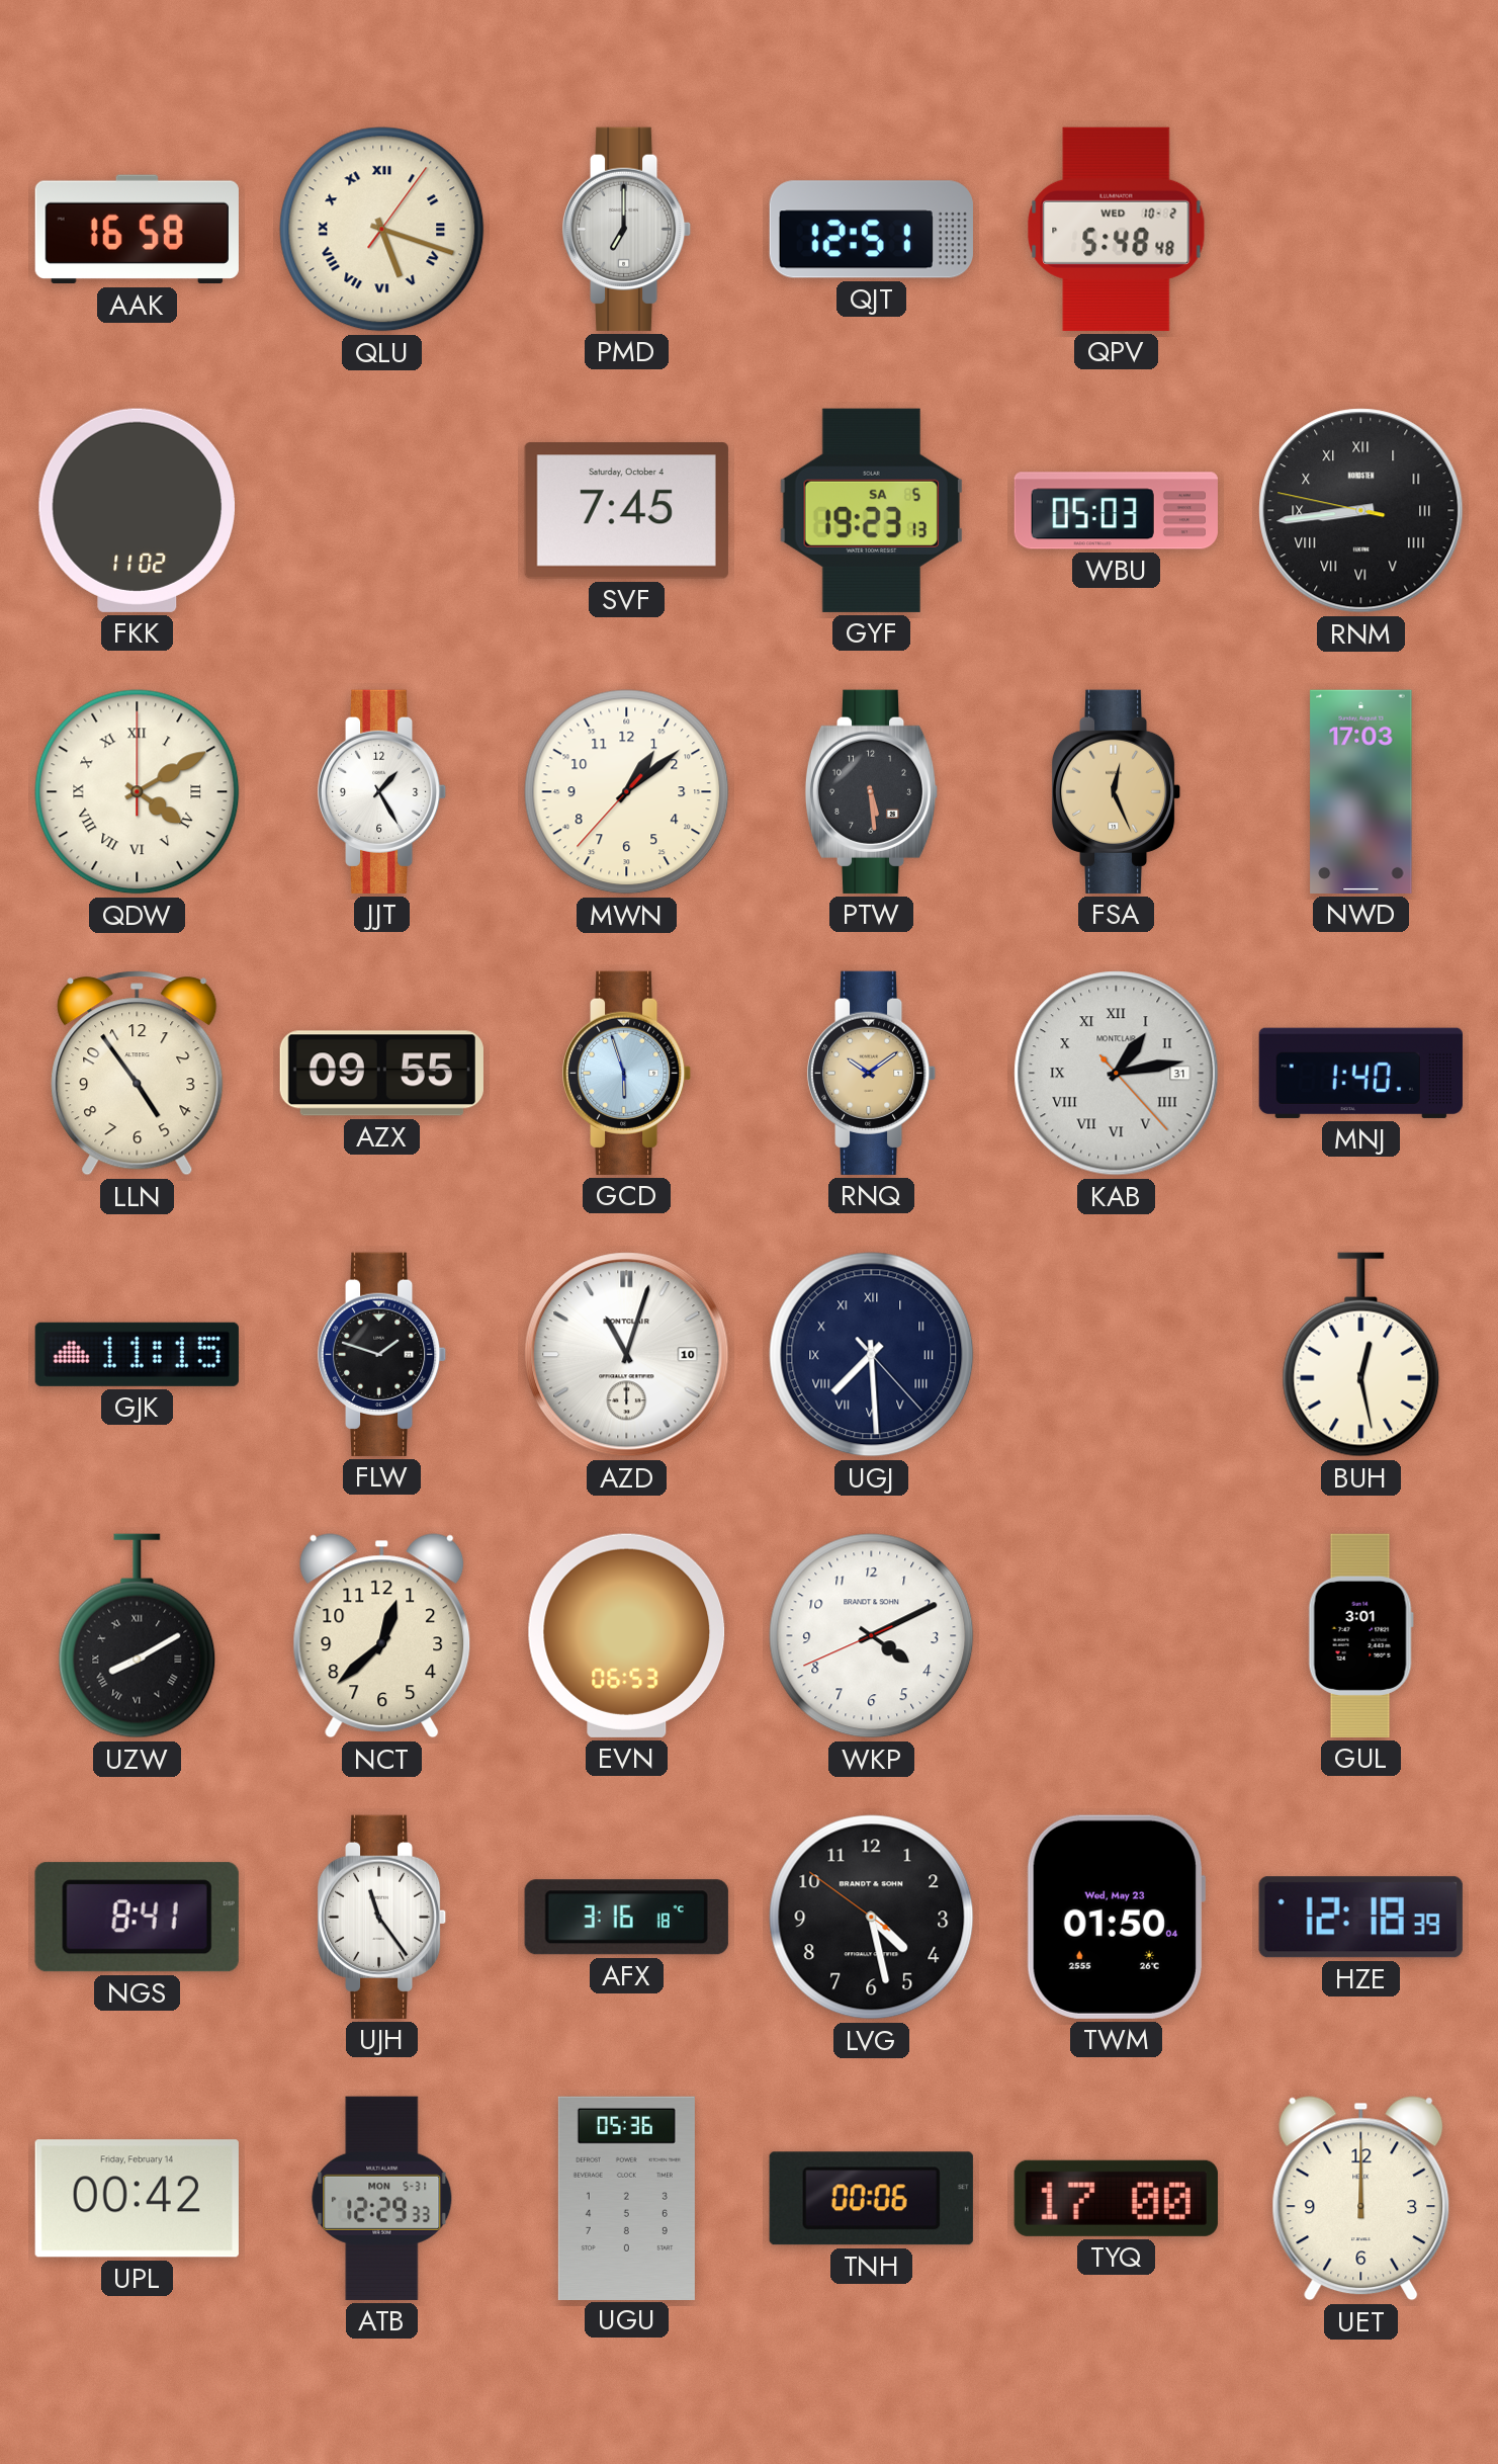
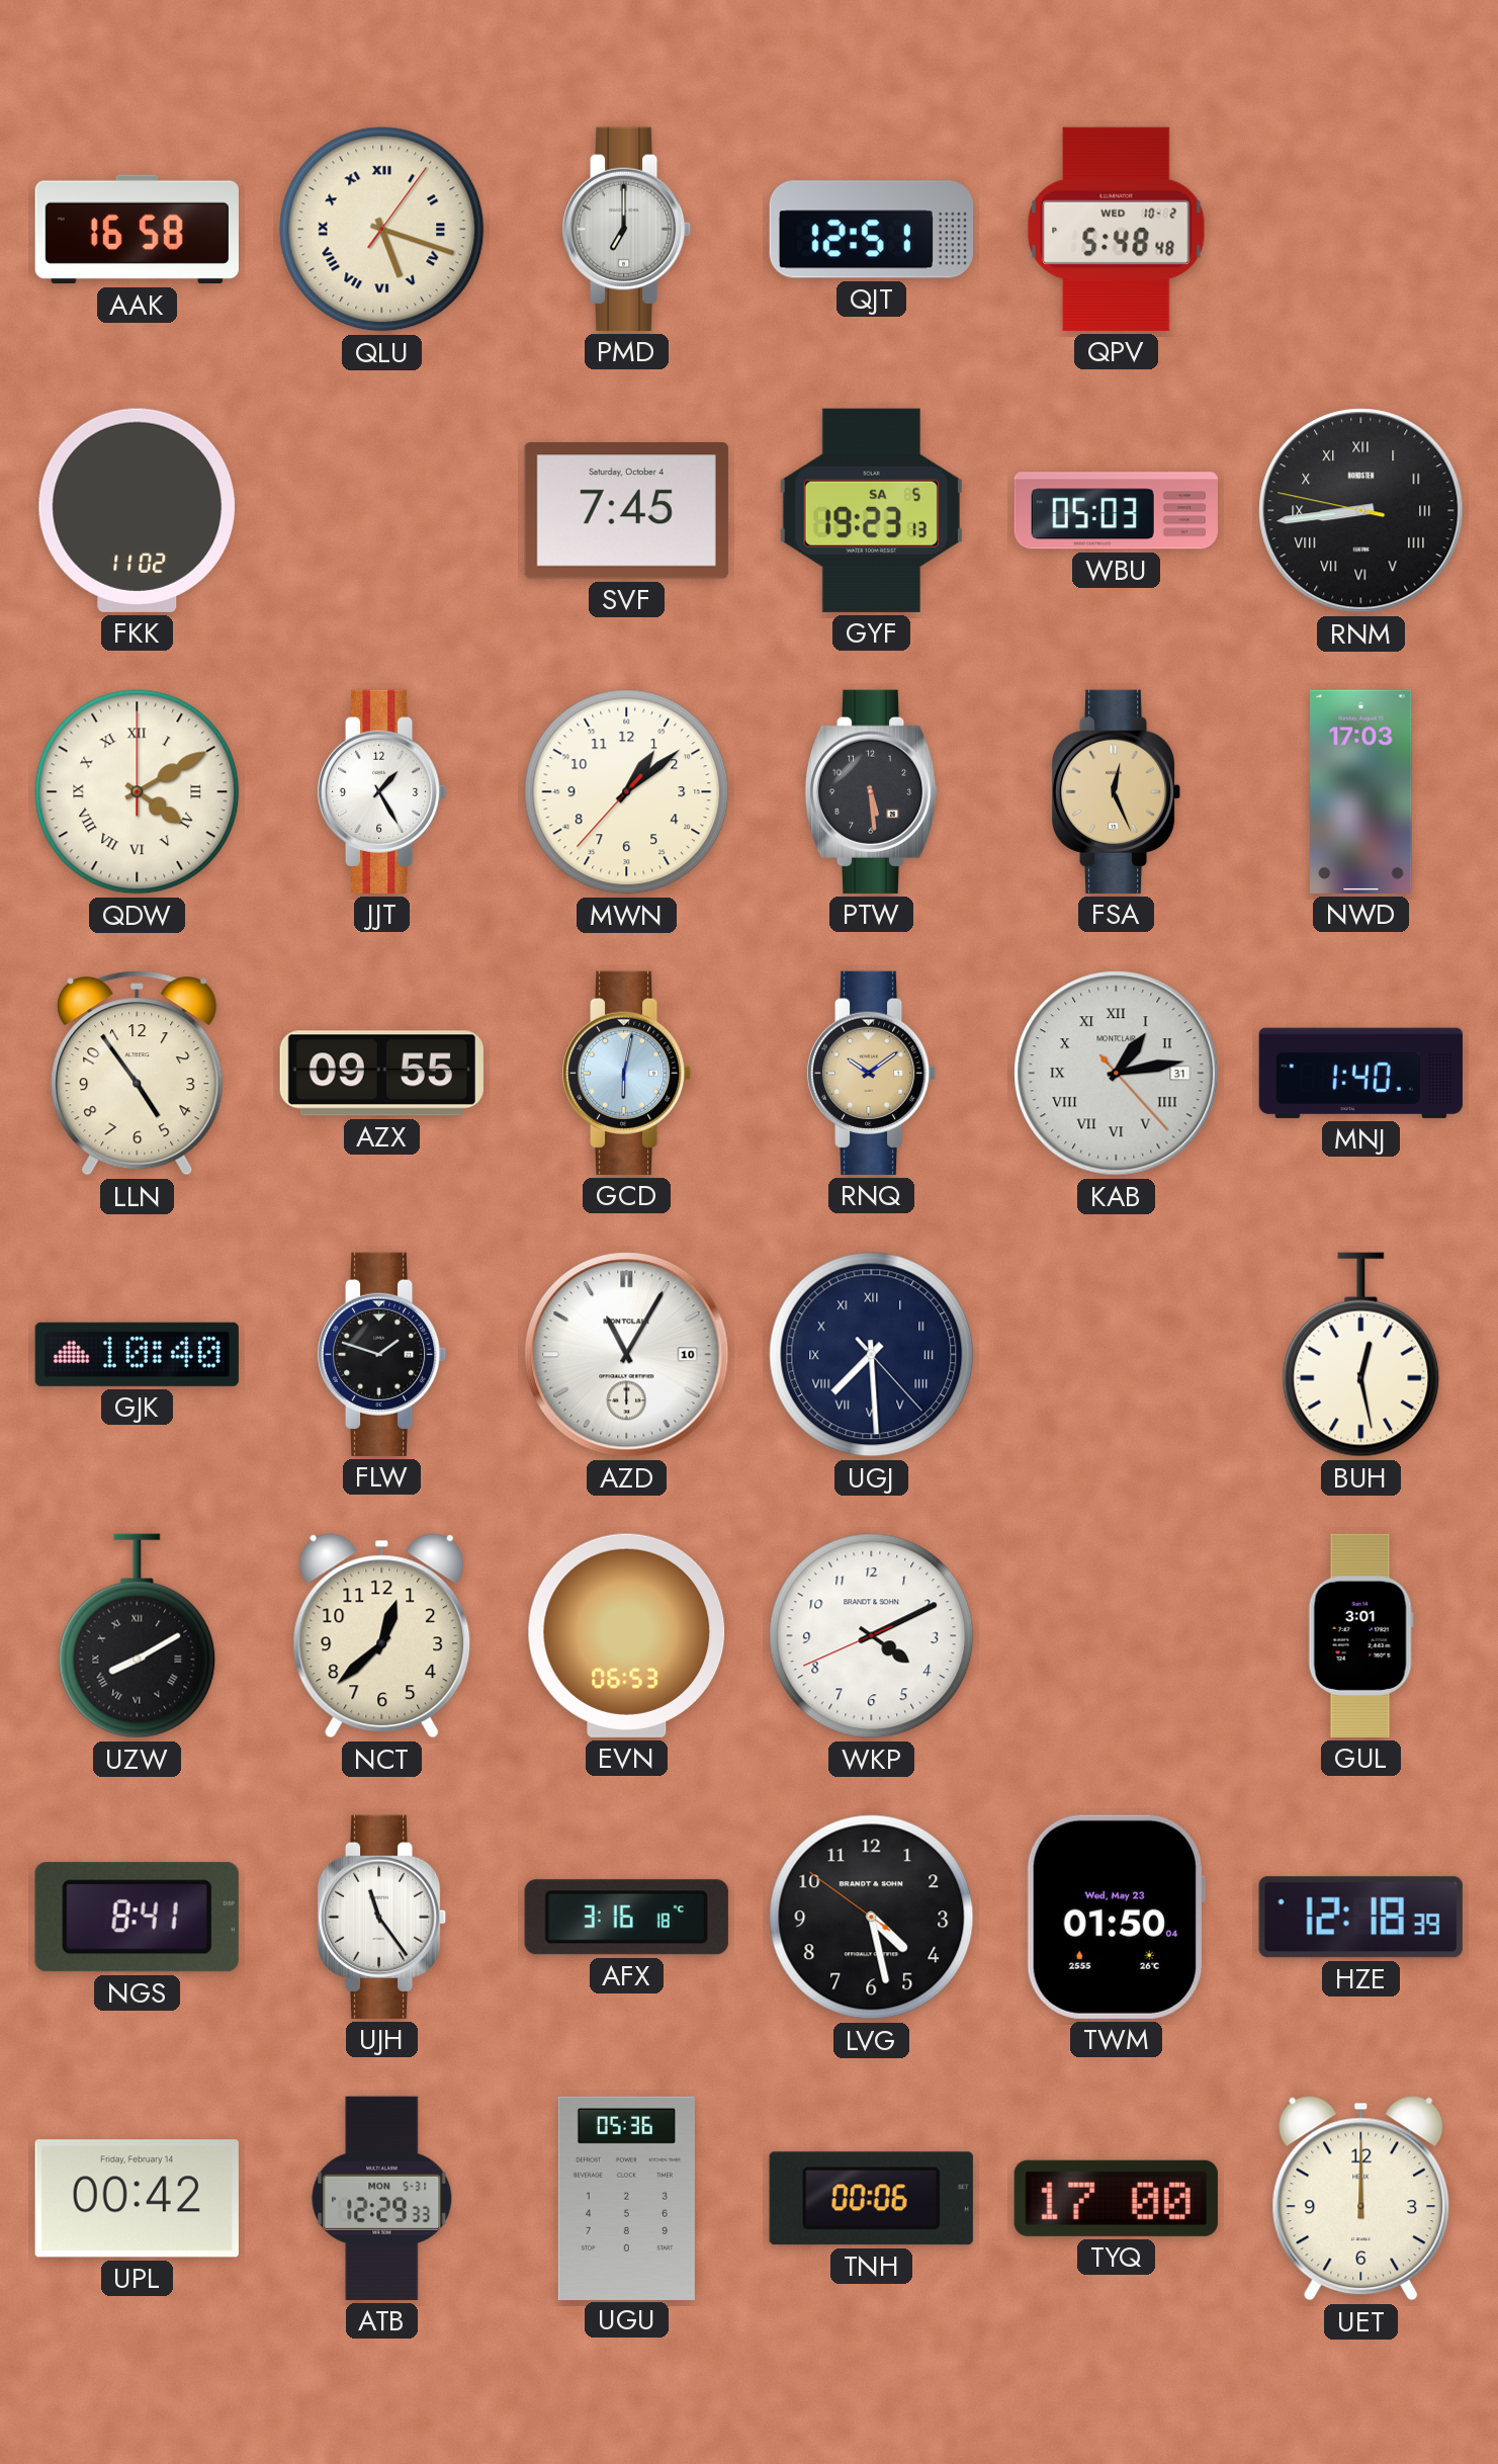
GCD: 5:57 -> 6:02
GJK: 11:15 -> 10:40
AZD: 11:03 -> 11:05
